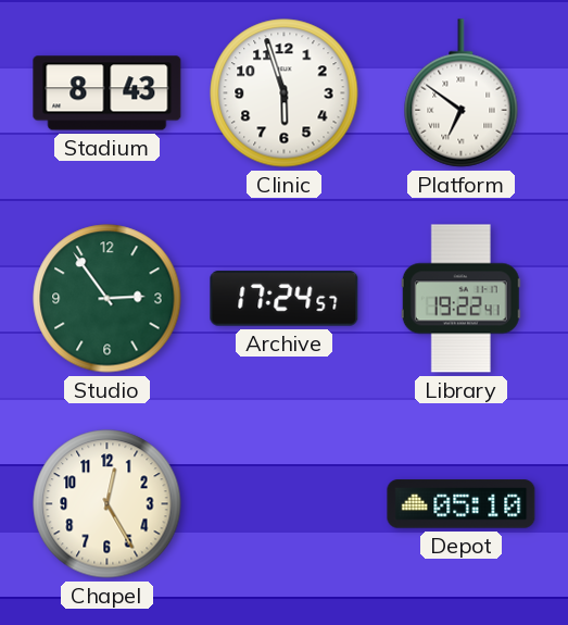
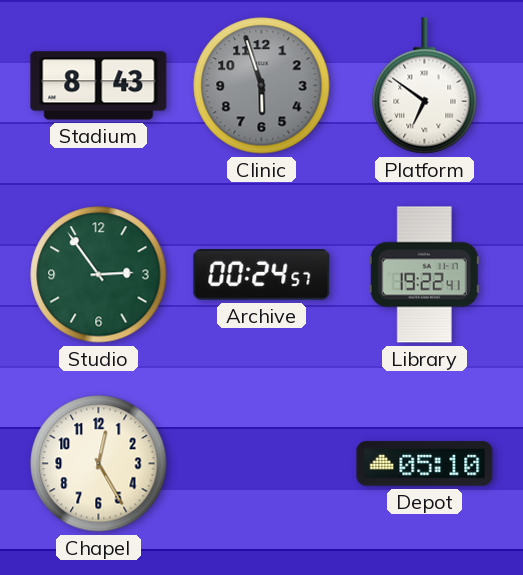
Clinic dial: white -> grey
Archive: 17:24 -> 00:24
